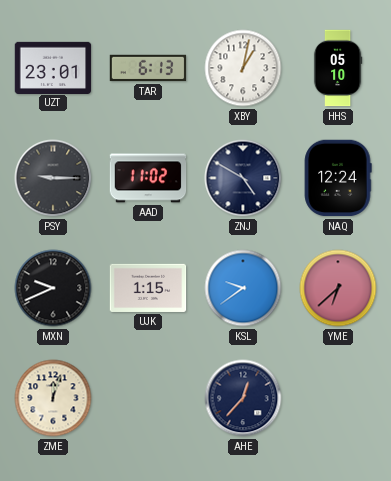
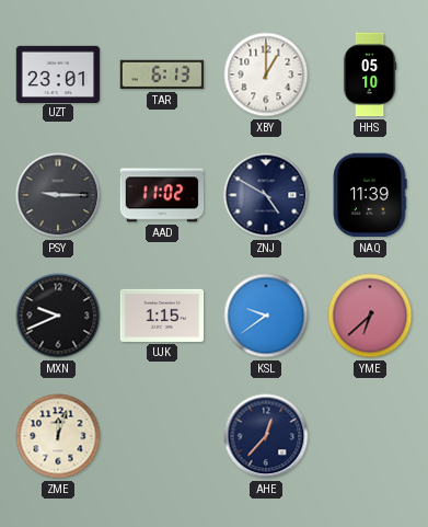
XBY: 1:02 -> 1:00
NAQ: 12:24 -> 11:39
